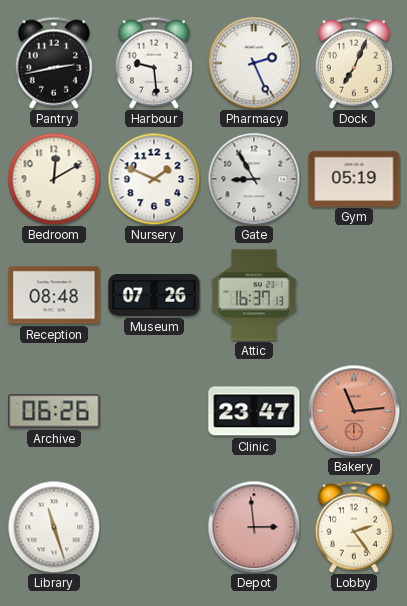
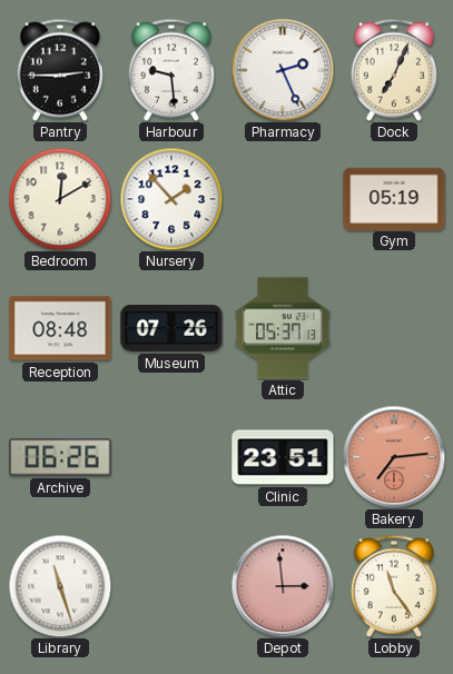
Pantry: 2:43 -> 2:45
Nursery: 1:49 -> 1:53
Gate: 8:55 -> none
Attic: 16:37 -> 05:37
Clinic: 23:47 -> 23:51
Bakery: 11:14 -> 7:14
Lobby: 2:24 -> 11:24
